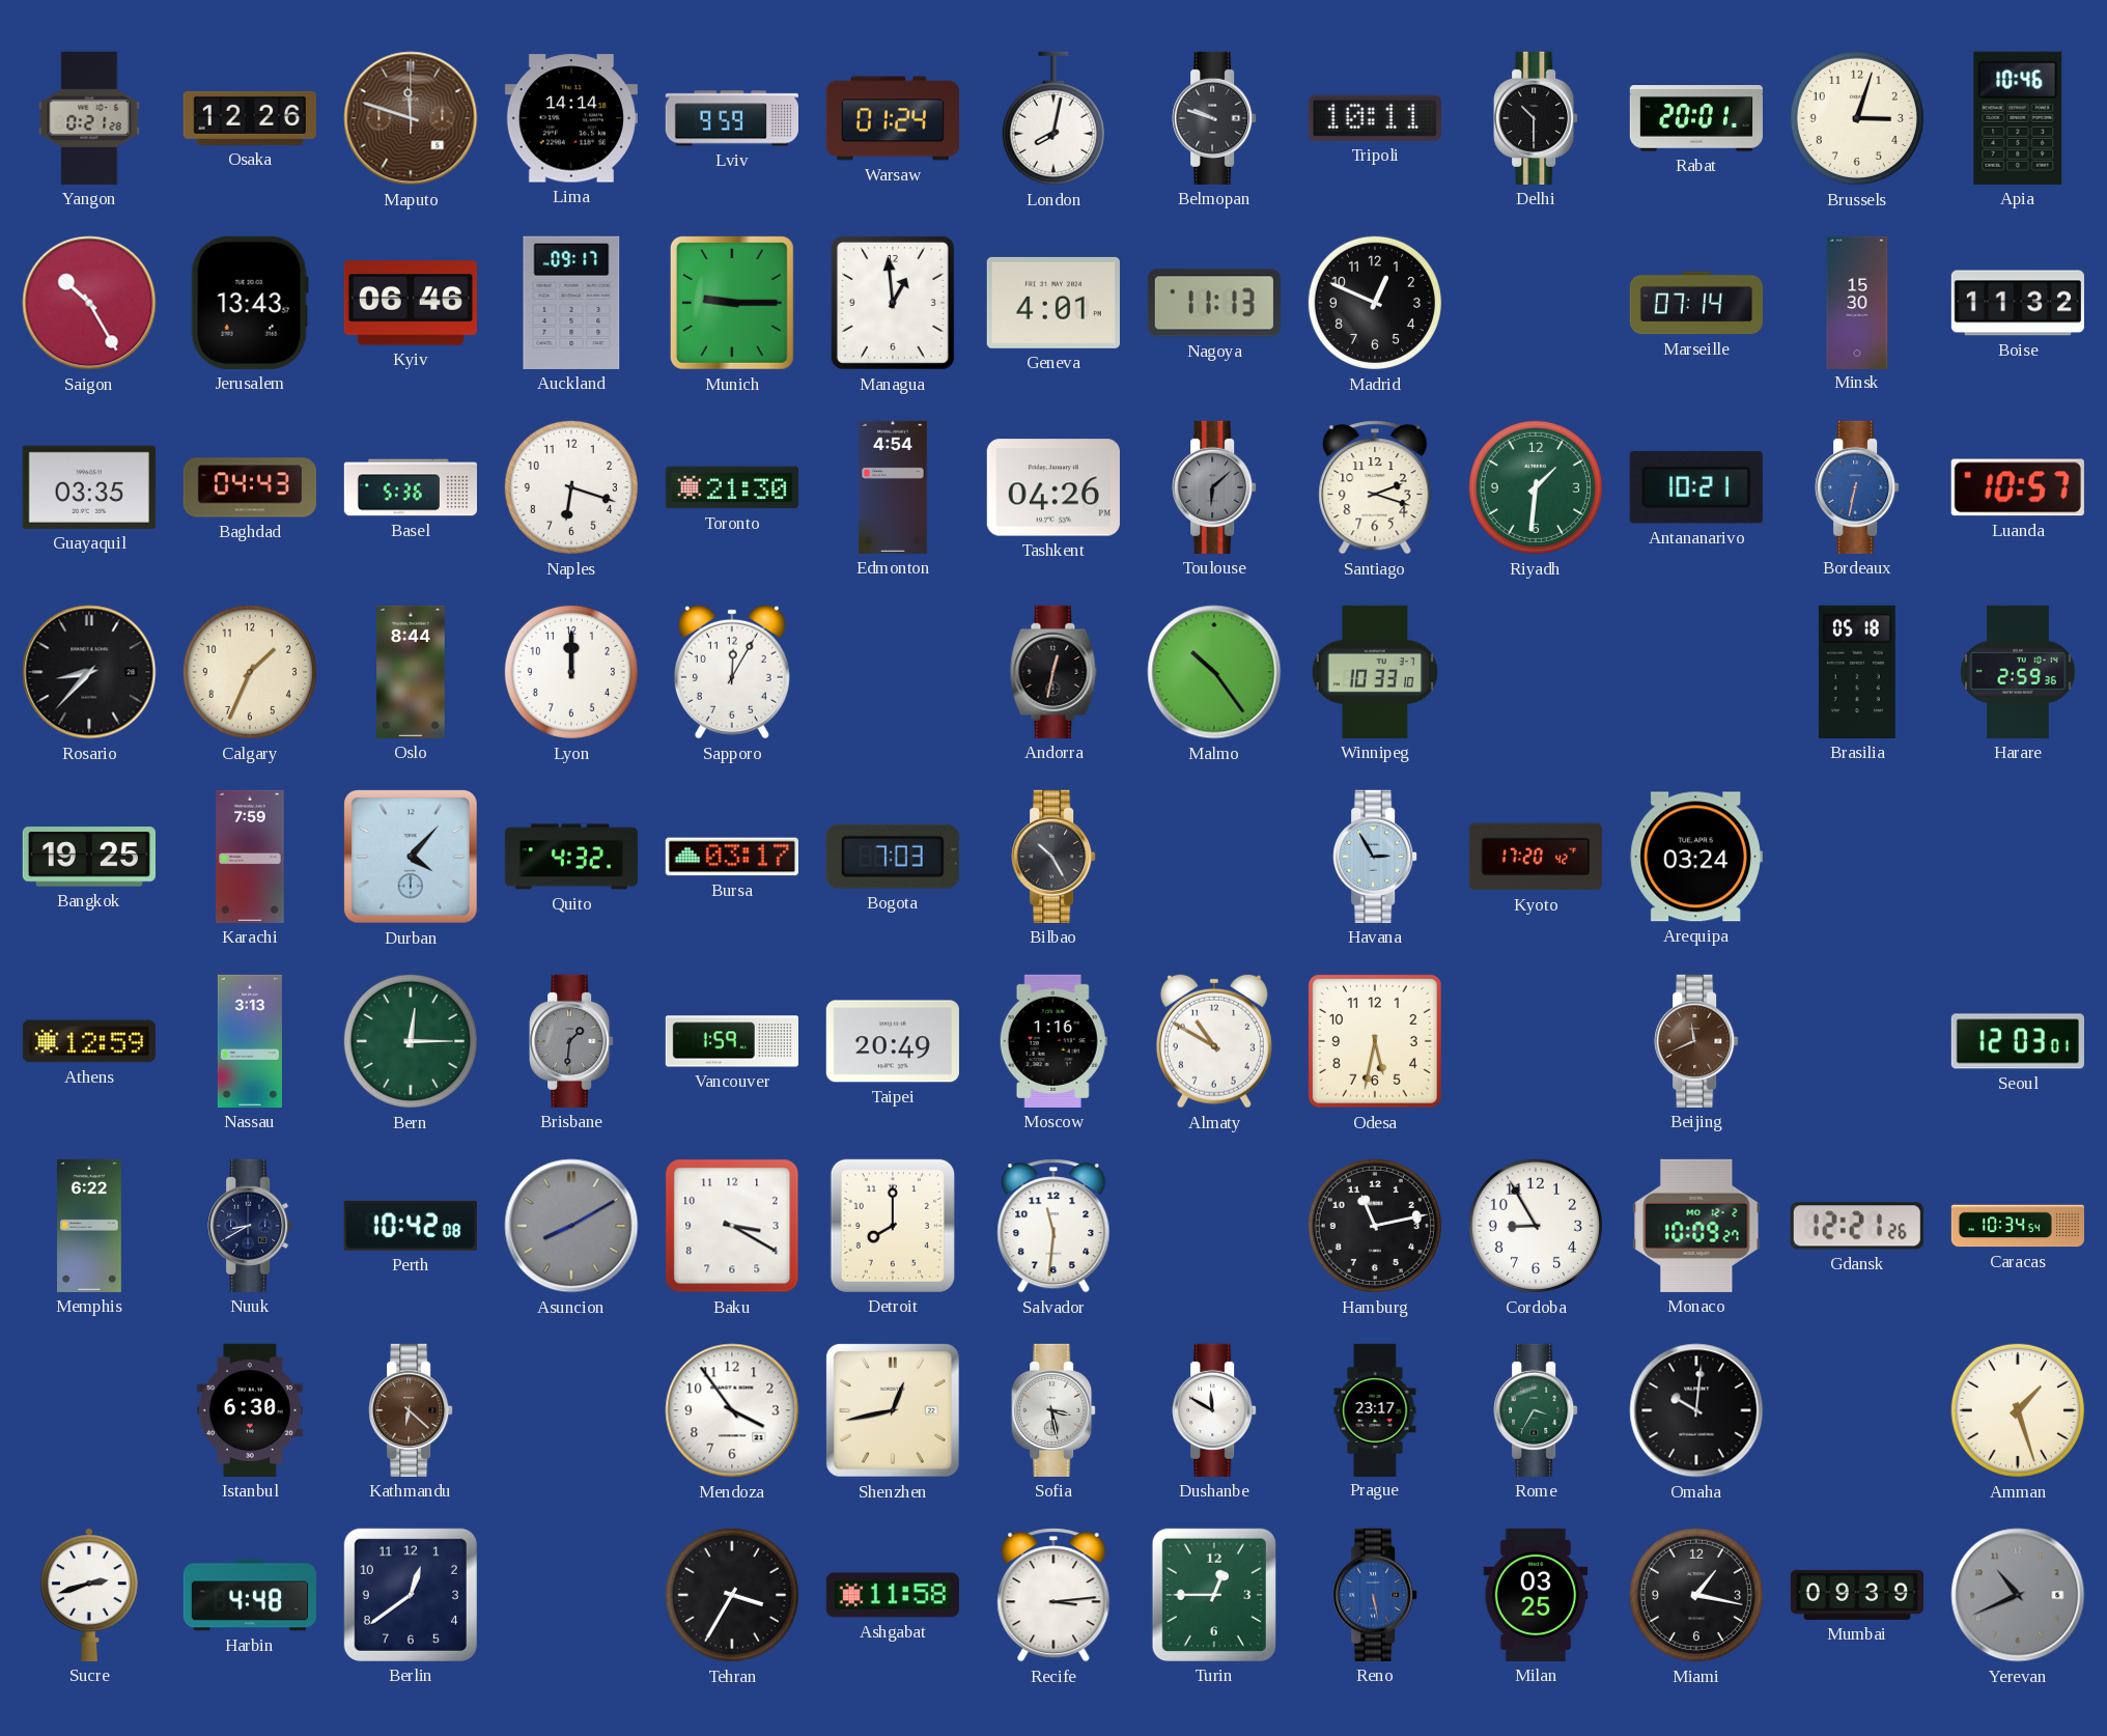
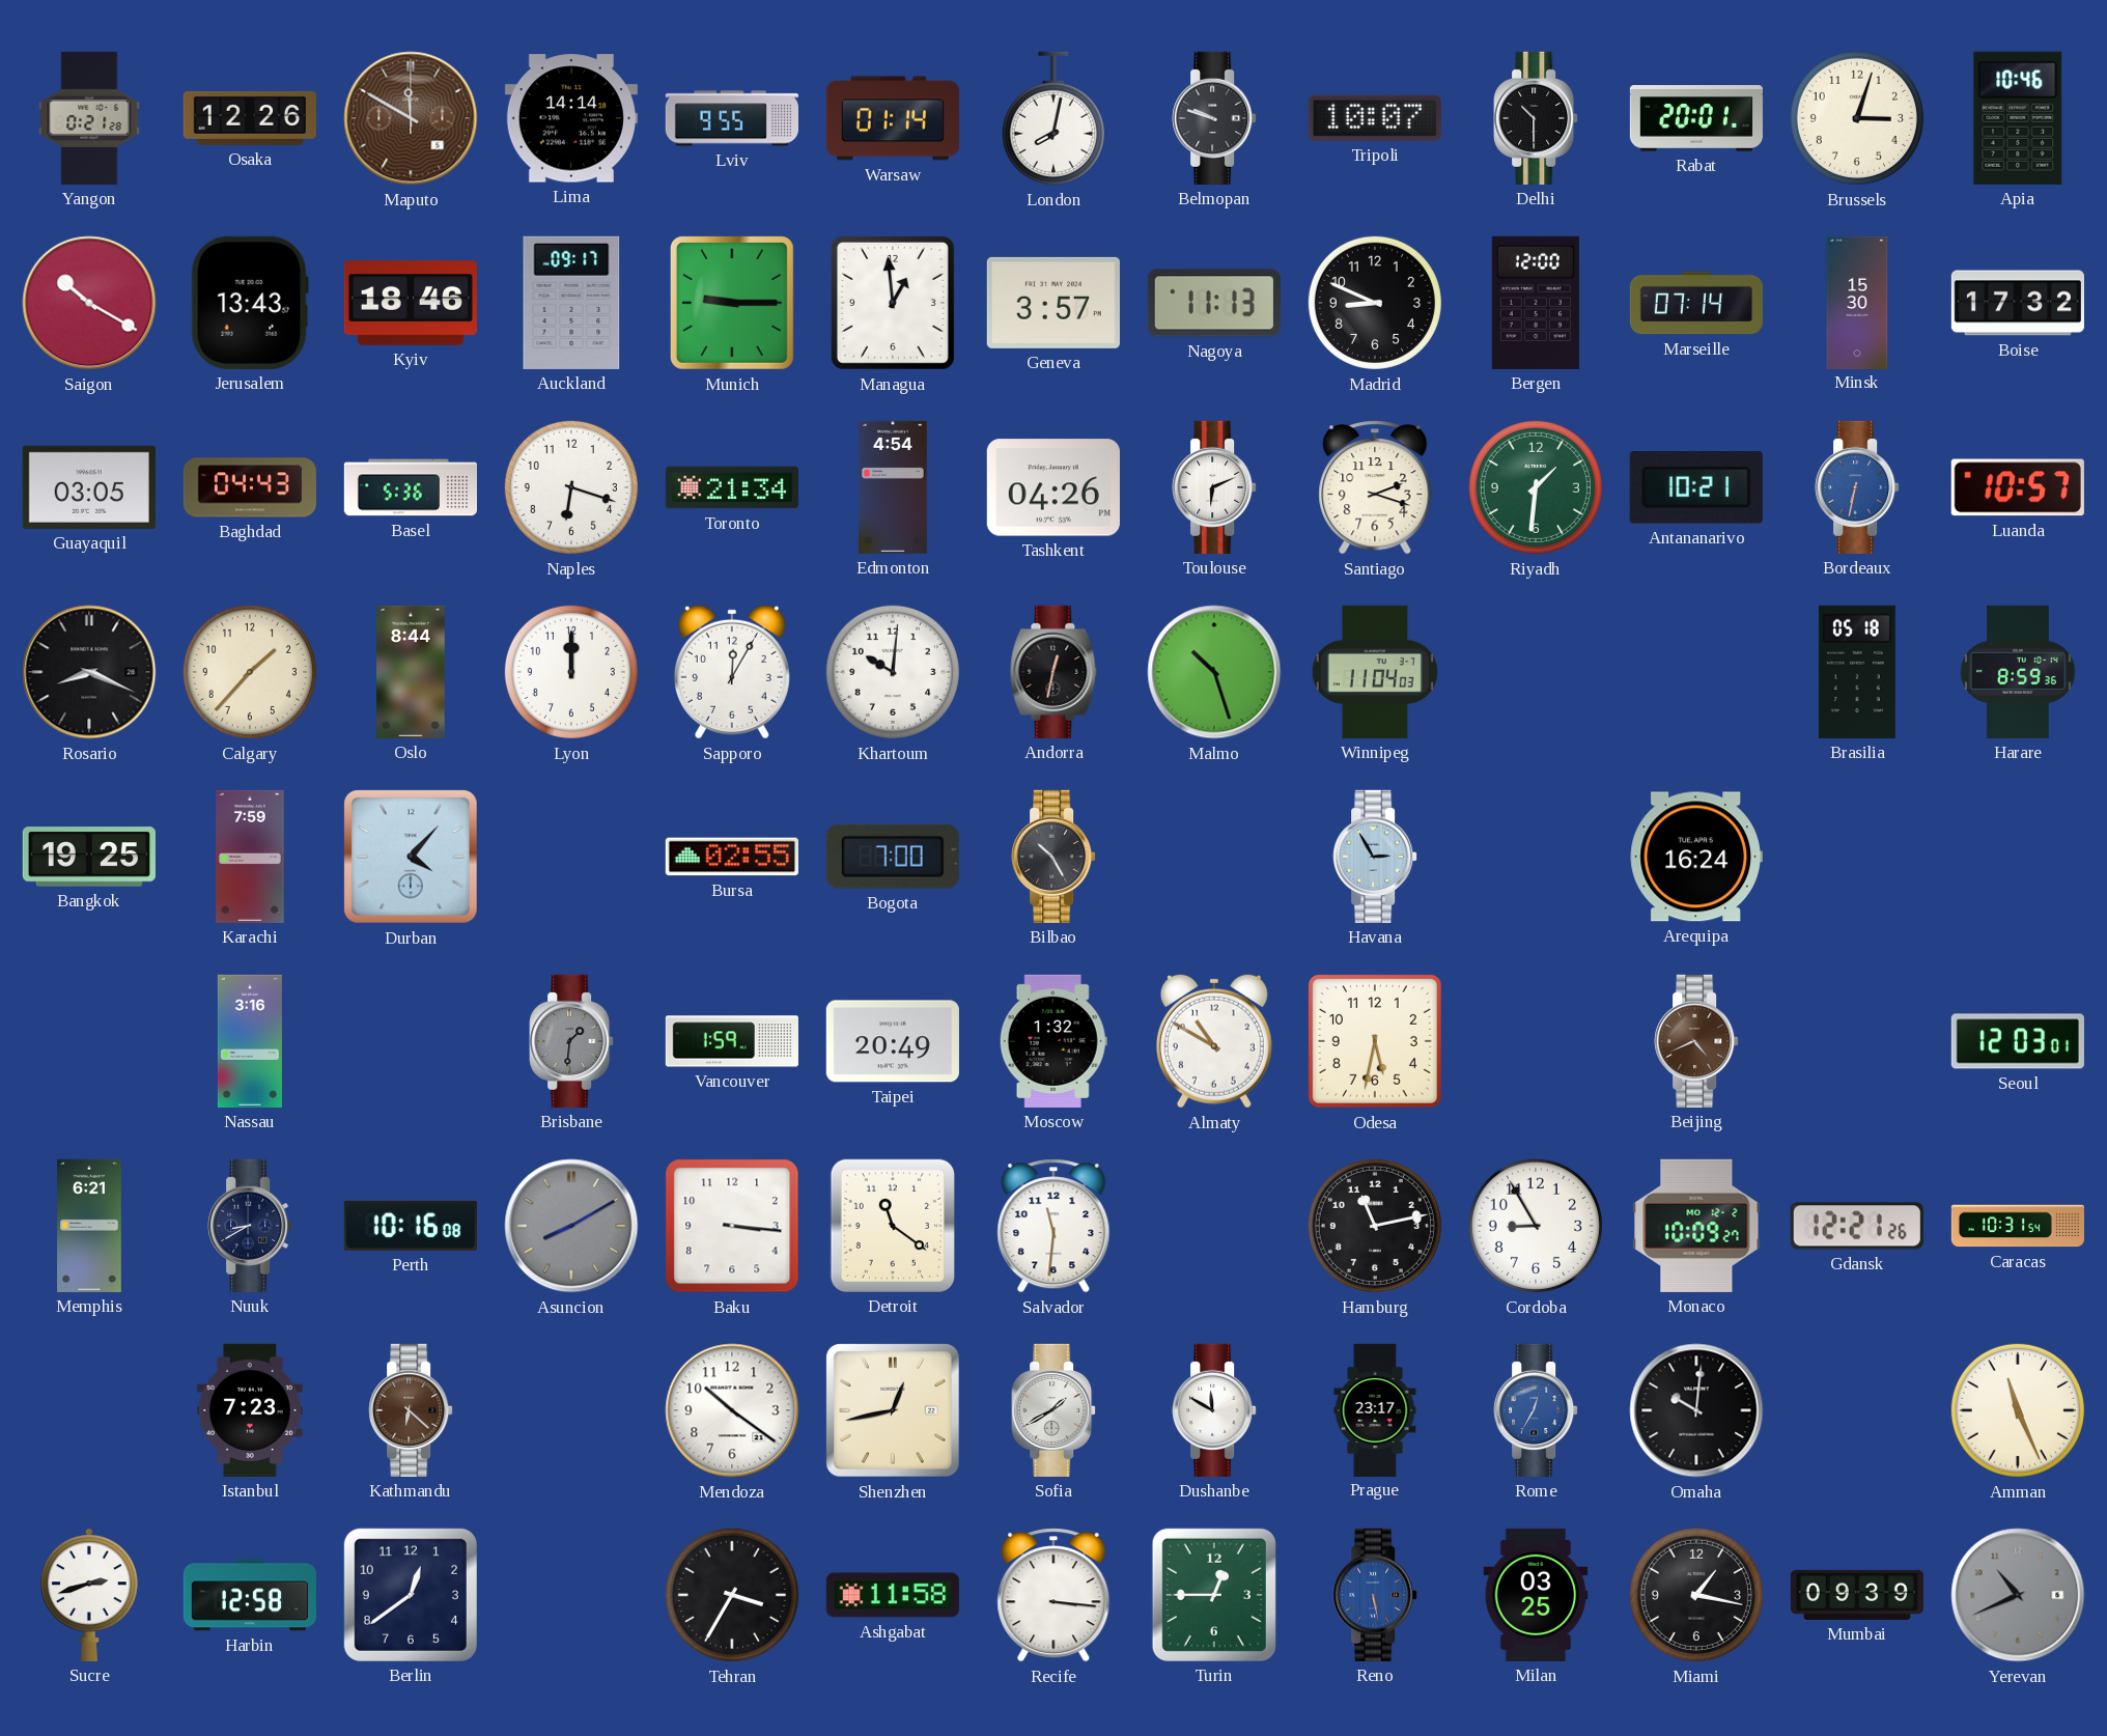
Maputo: 11:48 -> 11:50
Lviv: 9:59 -> 9:55
Warsaw: 01:24 -> 01:14
Tripoli: 10:11 -> 10:07
Saigon: 10:25 -> 10:20
Kyiv: 06:46 -> 18:46
Geneva: 4:01 -> 3:57
Madrid: 12:49 -> 8:49
Bergen: none -> 12:00
Boise: 11:32 -> 17:32
Guayaquil: 03:35 -> 03:05
Toronto: 21:30 -> 21:34
Toulouse: 6:08 -> 6:11
Toulouse dial: grey -> white
Rosario: 8:37 -> 8:19
Calgary: 1:34 -> 1:37
Khartoum: none -> 10:01
Malmo: 10:24 -> 10:27
Winnipeg: 10:33 -> 11:04
Harare: 2:59 -> 8:59
Quito: 4:32 -> none
Bursa: 03:17 -> 02:55
Bogota: 7:03 -> 7:00
Kyoto: 17:20 -> none
Arequipa: 03:24 -> 16:24
Athens: 12:59 -> none
Nassau: 3:13 -> 3:16
Bern: 12:15 -> none
Moscow: 1:16 -> 1:32
Beijing: 11:41 -> 4:41
Memphis: 6:22 -> 6:21
Perth: 10:42 -> 10:16
Baku: 3:20 -> 3:16
Detroit: 8:00 -> 11:21
Caracas: 10:34 -> 10:31
Istanbul: 6:30 -> 7:23
Mendoza: 3:54 -> 10:21
Sofia: 3:28 -> 1:40
Rome: 3:35 -> 12:35
Rome dial: green -> blue
Amman: 1:27 -> 11:26
Harbin: 4:48 -> 12:58
Recife: 3:14 -> 3:16
